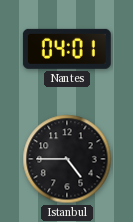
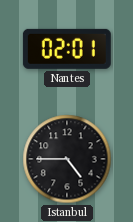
Nantes: 04:01 -> 02:01
